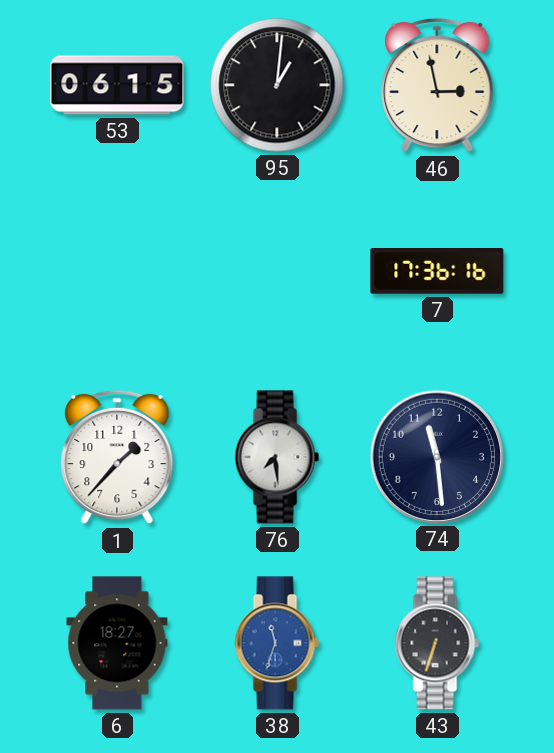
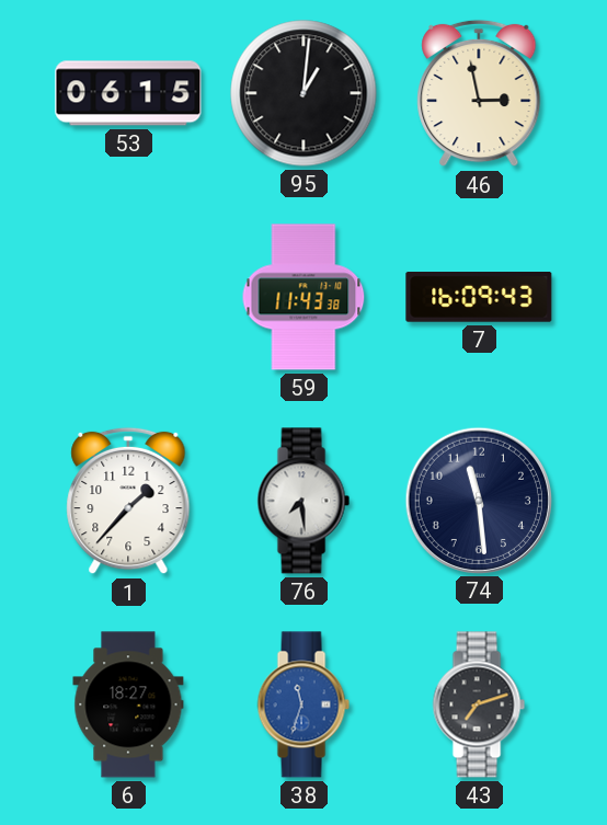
59: none -> 11:43
7: 17:36 -> 16:09
43: 6:33 -> 7:12
